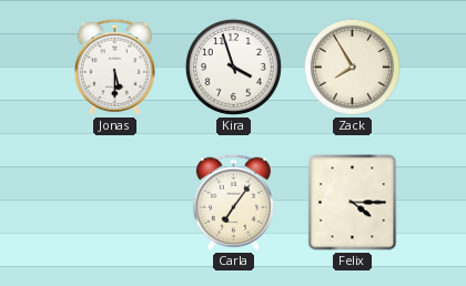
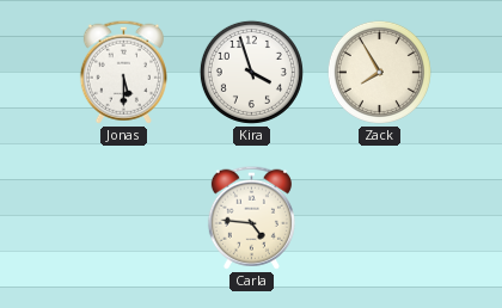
Carla: 7:06 -> 4:46
Felix: 4:15 -> none
